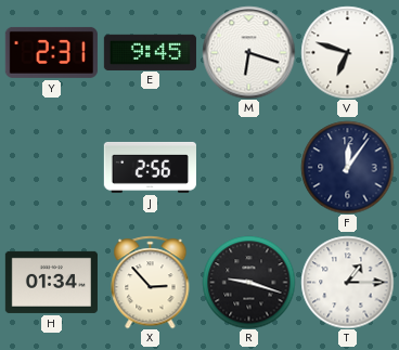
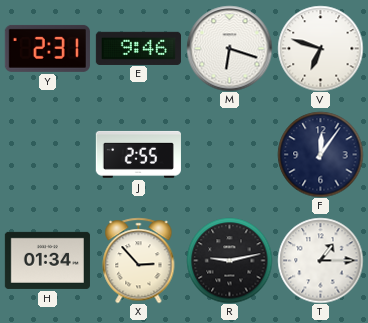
E: 9:45 -> 9:46
J: 2:56 -> 2:55
R: 9:18 -> 9:13
